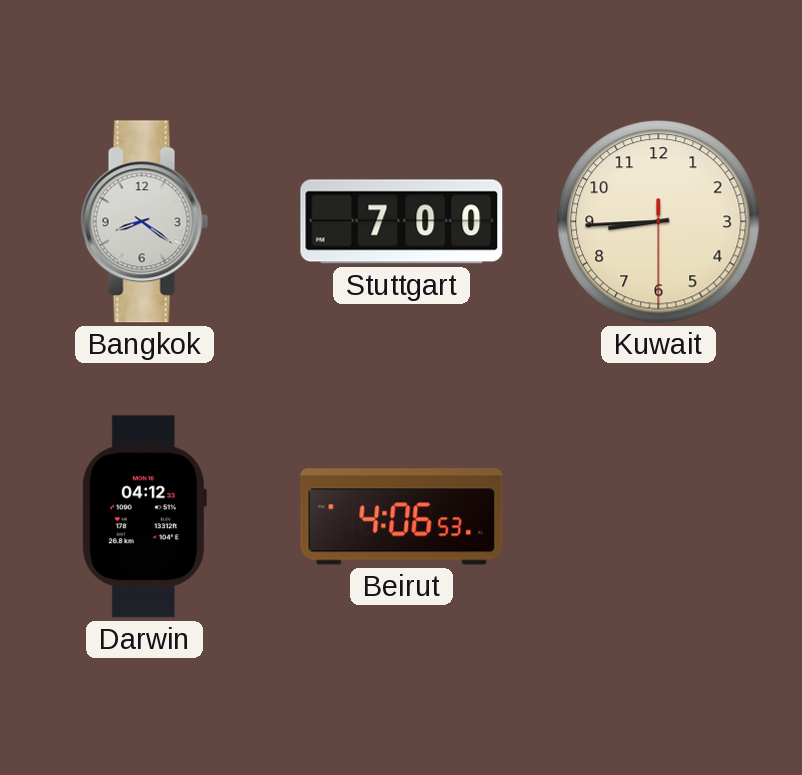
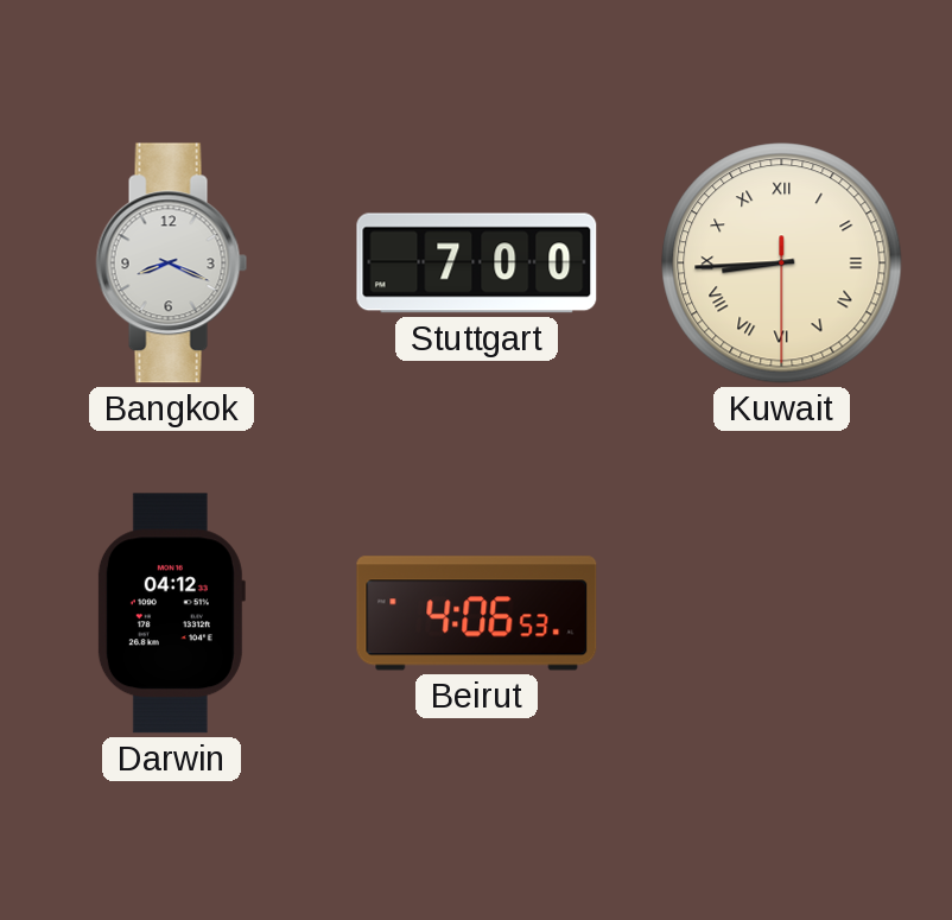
Bangkok: 8:21 -> 8:19
Kuwait numerals: Arabic -> Roman
